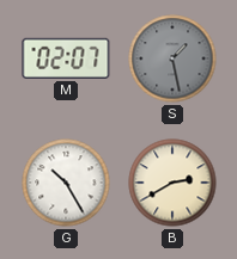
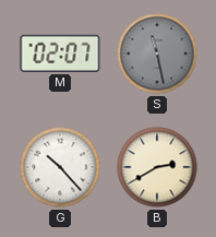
S: 1:28 -> 11:28
G: 10:25 -> 10:23
